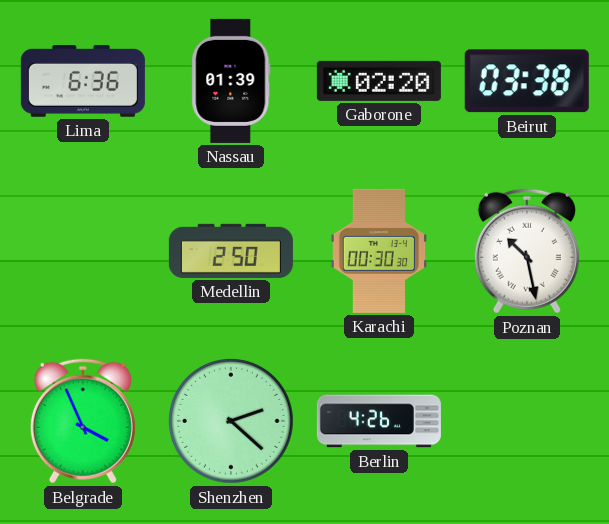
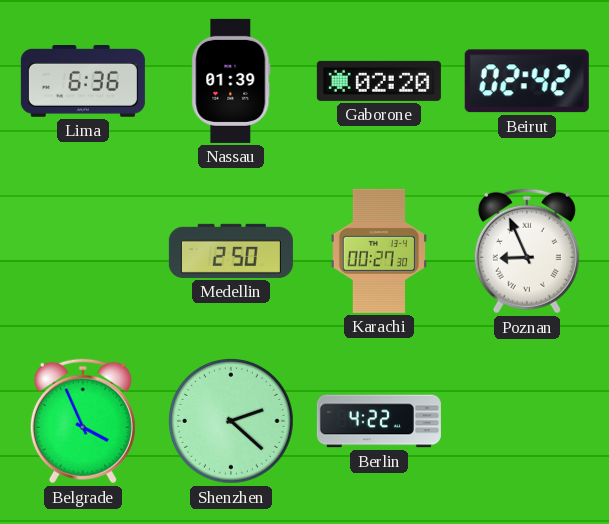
Beirut: 03:38 -> 02:42
Karachi: 00:30 -> 00:27
Poznan: 10:28 -> 8:56
Berlin: 4:26 -> 4:22
